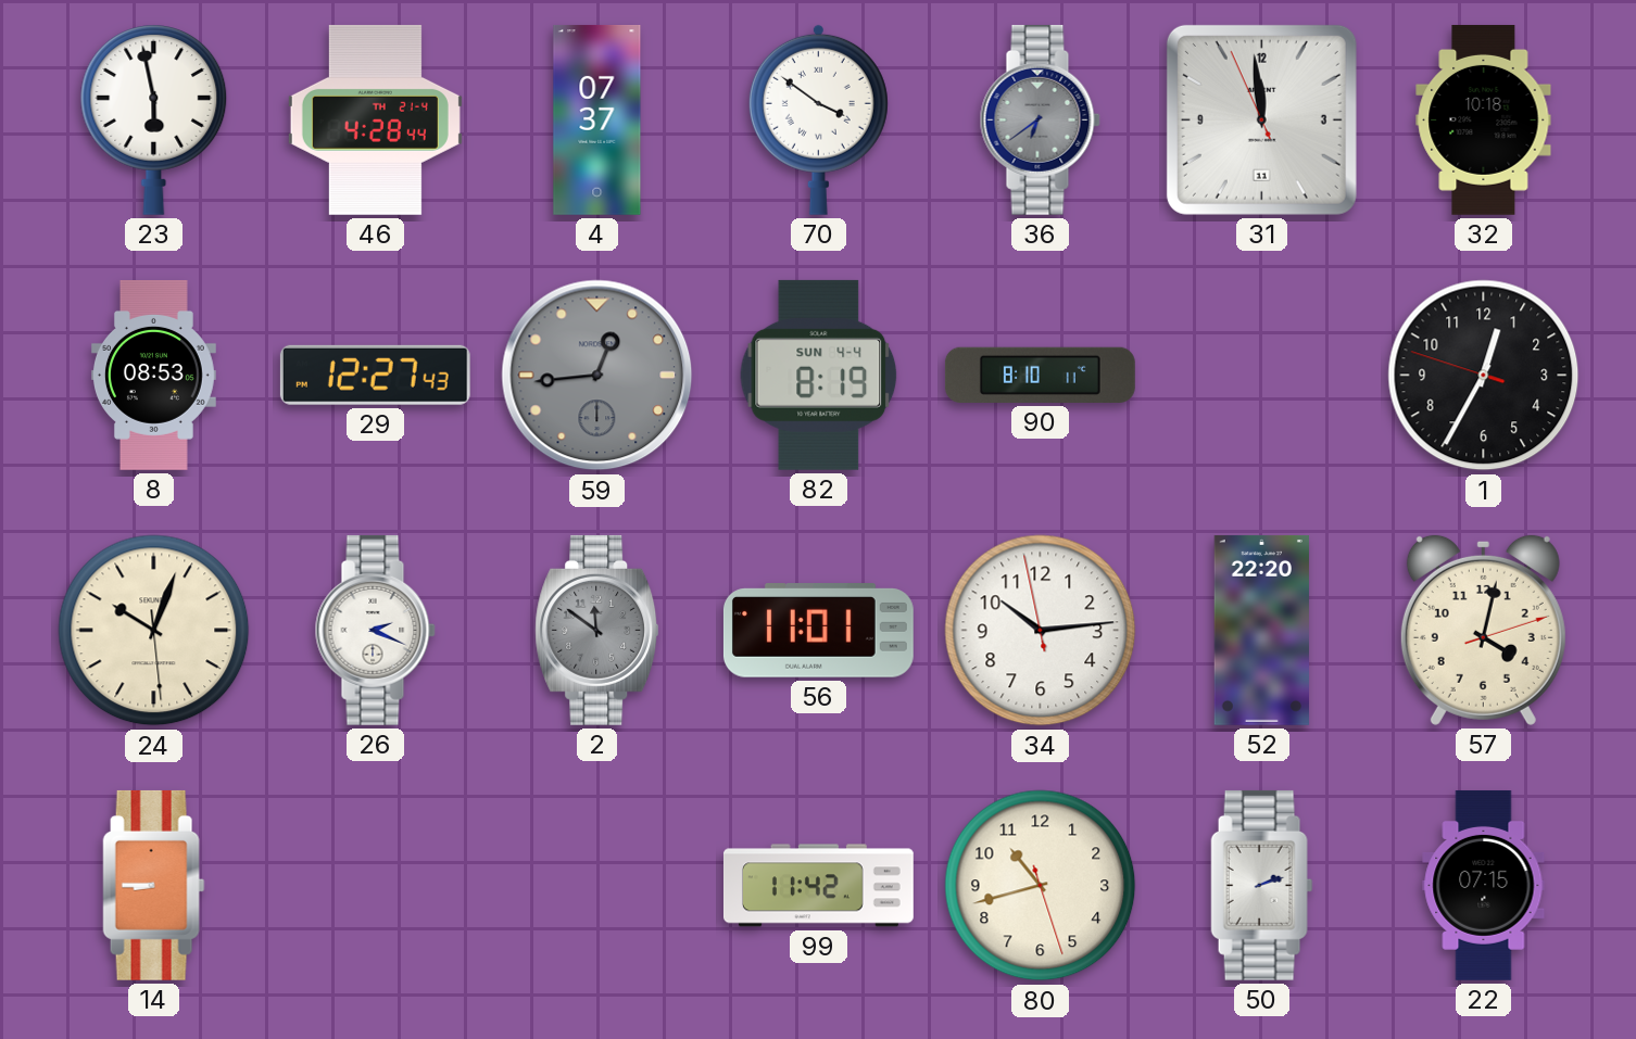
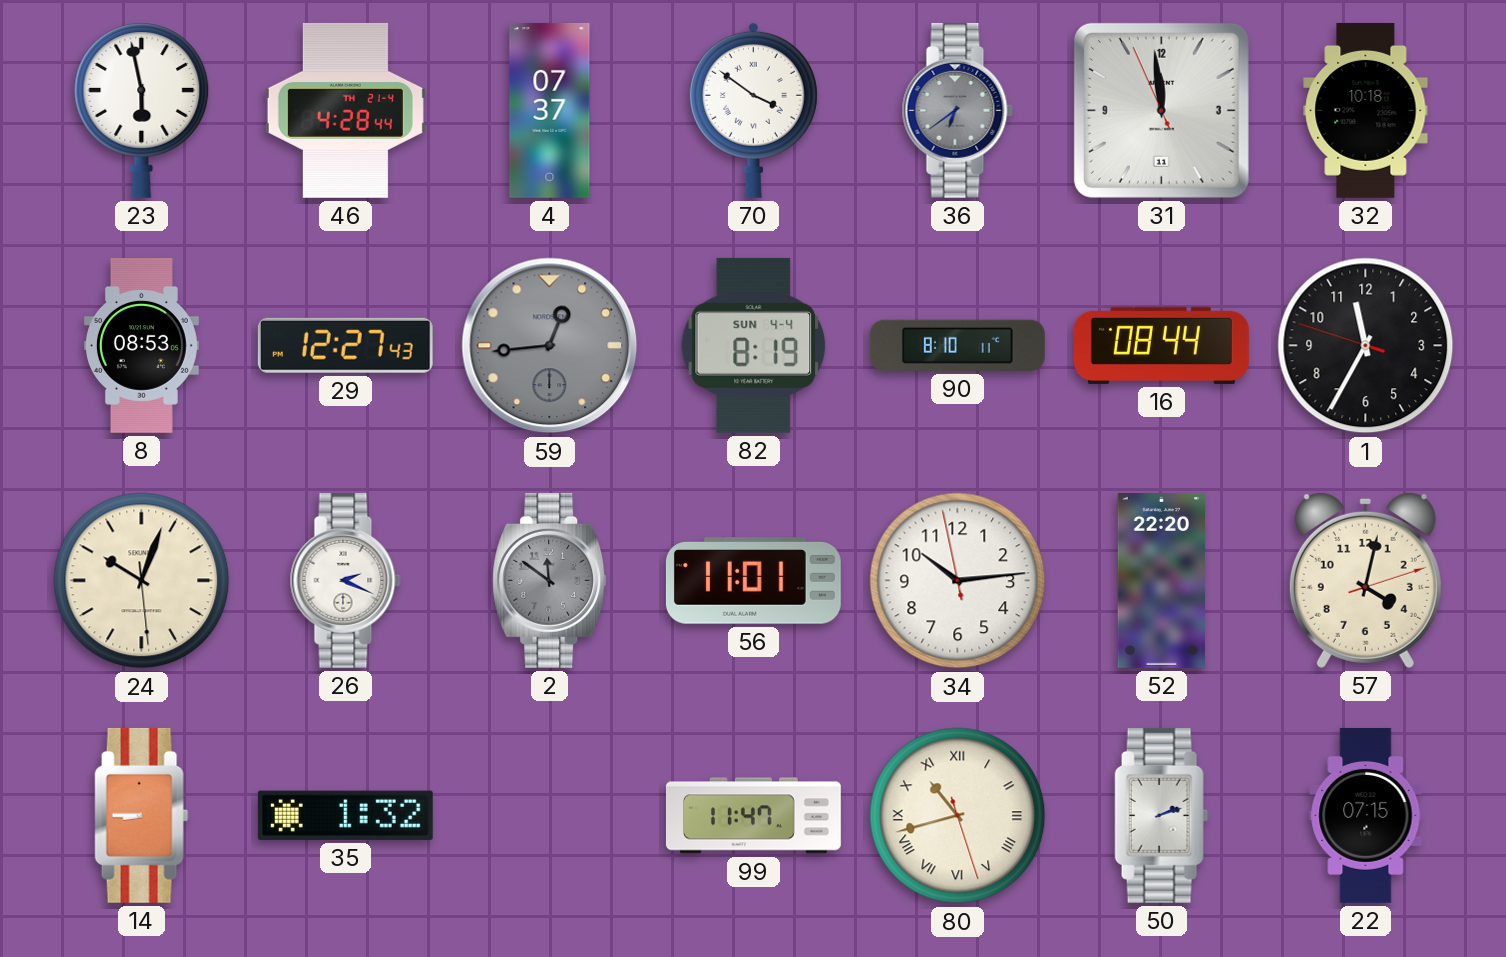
16: none -> 08:44
1: 12:34 -> 11:34
35: none -> 1:32
99: 11:42 -> 11:47
80 numerals: Arabic -> Roman
